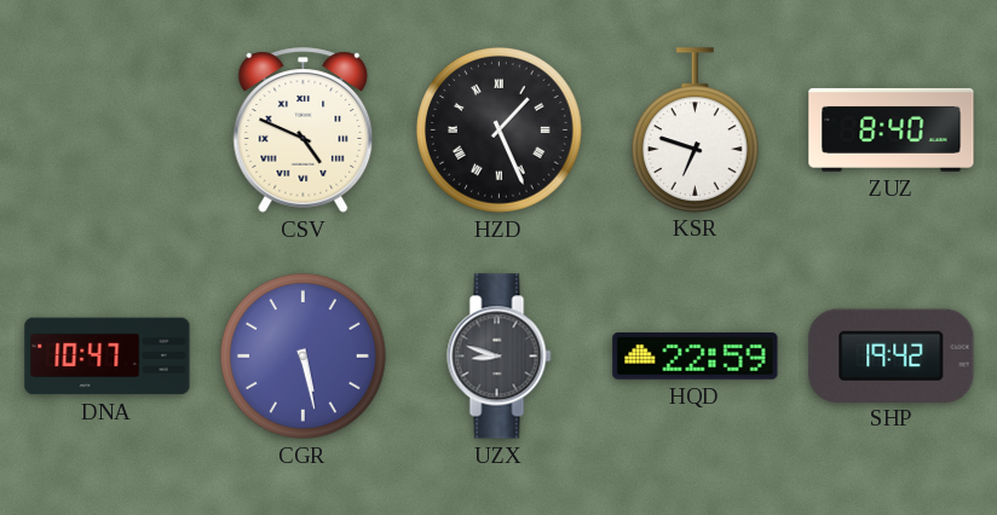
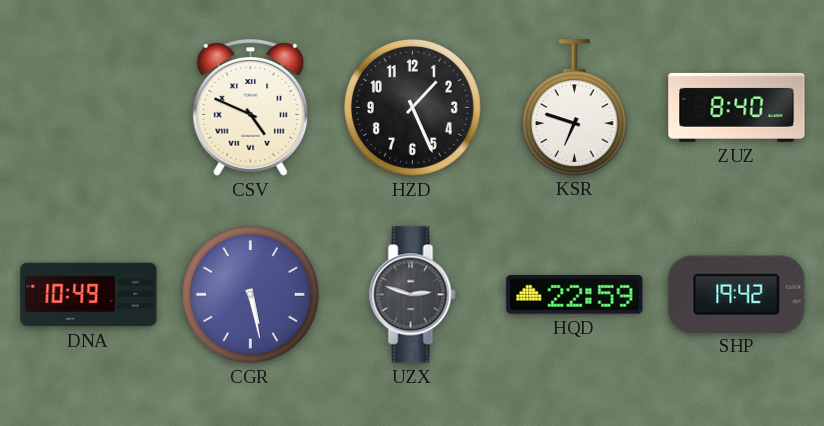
HZD numerals: Roman -> Arabic
DNA: 10:47 -> 10:49
UZX: 8:48 -> 2:48
